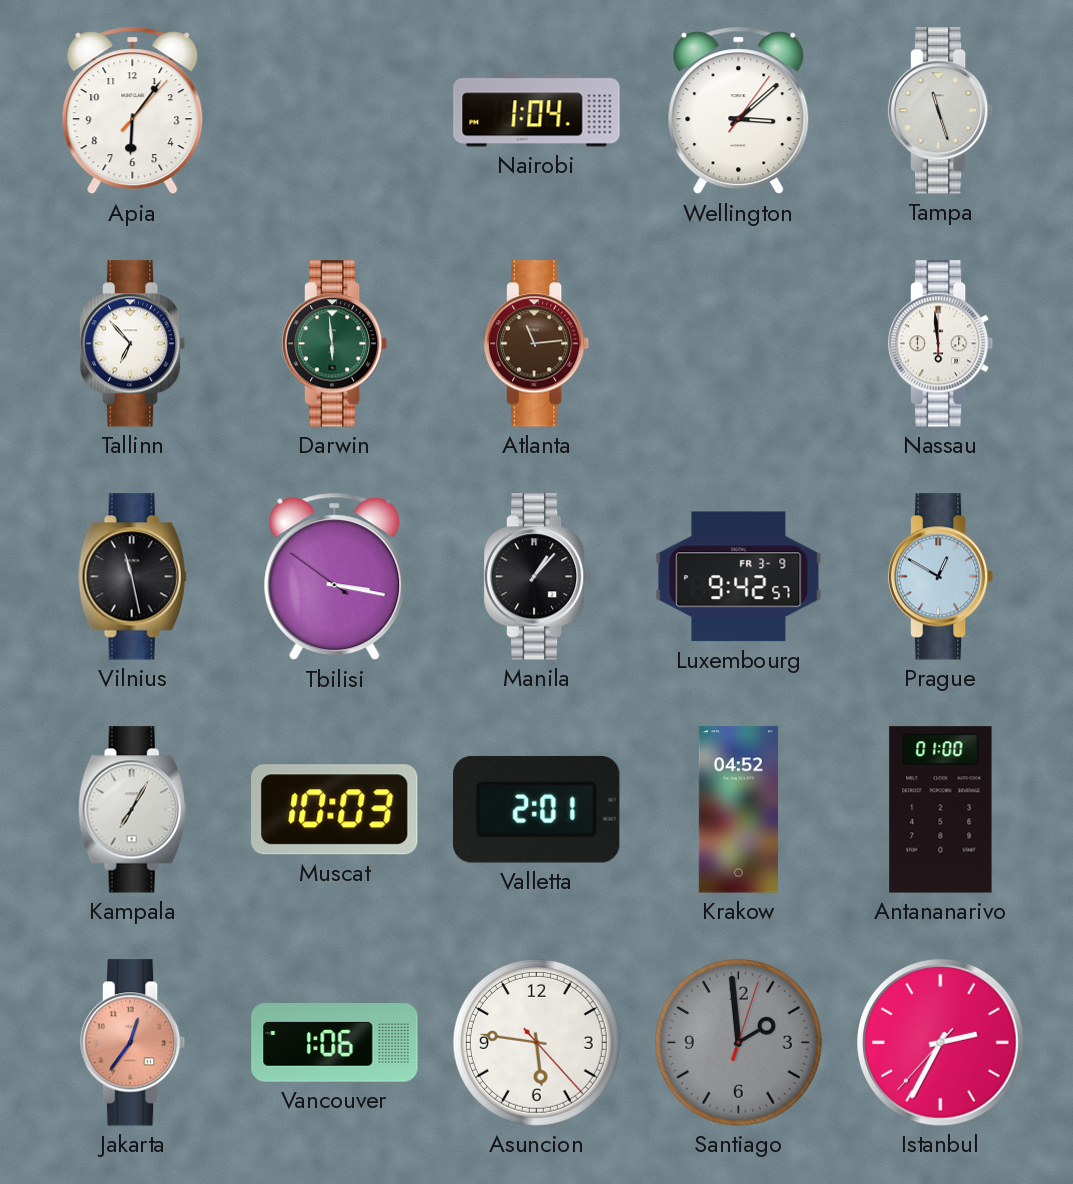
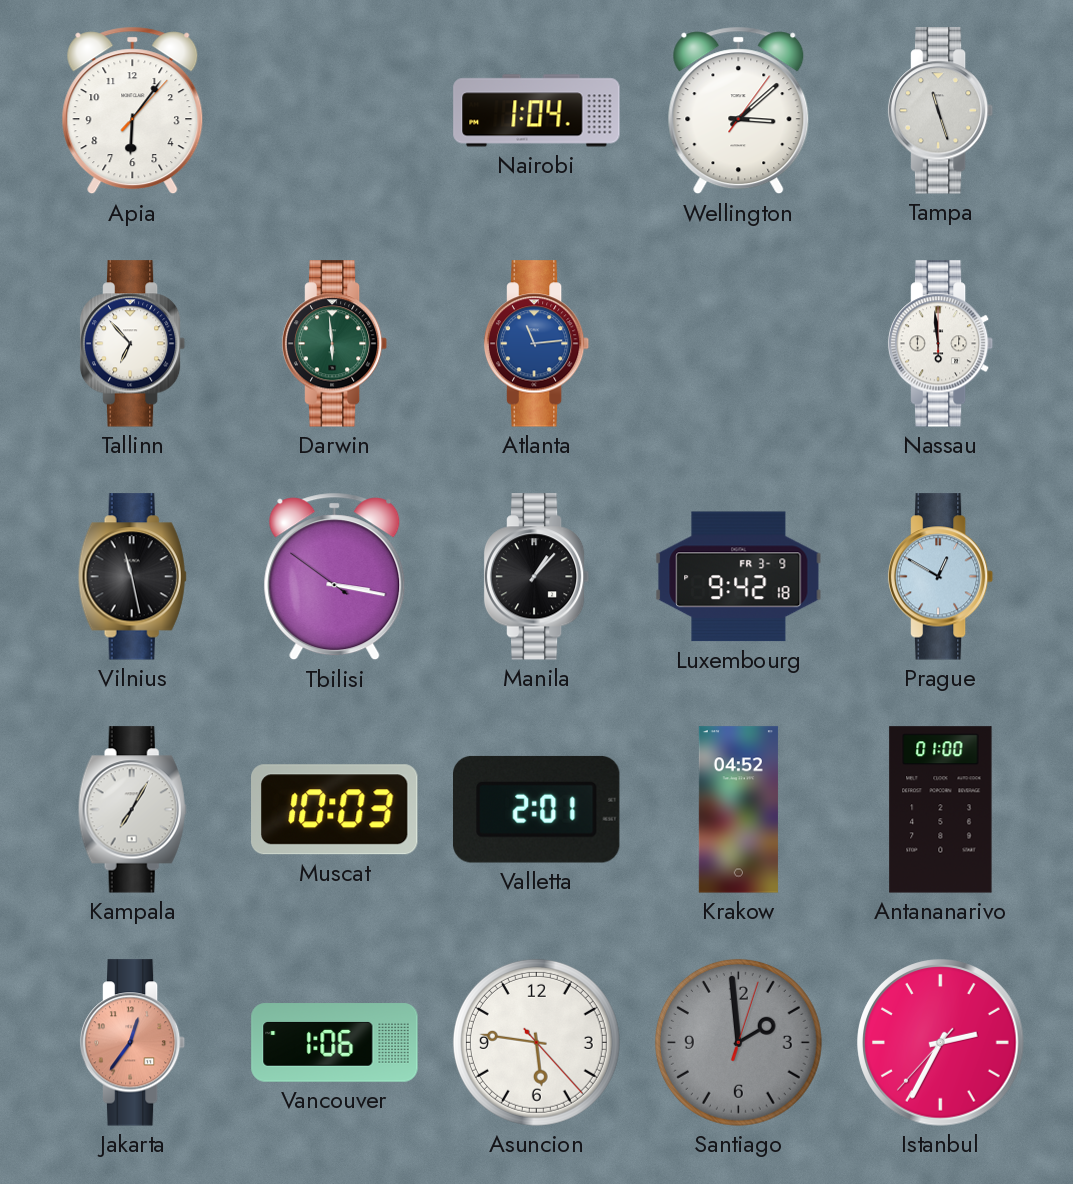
Atlanta dial: brown -> blue
Luxembourg: 9:42:57 -> 9:42:18
